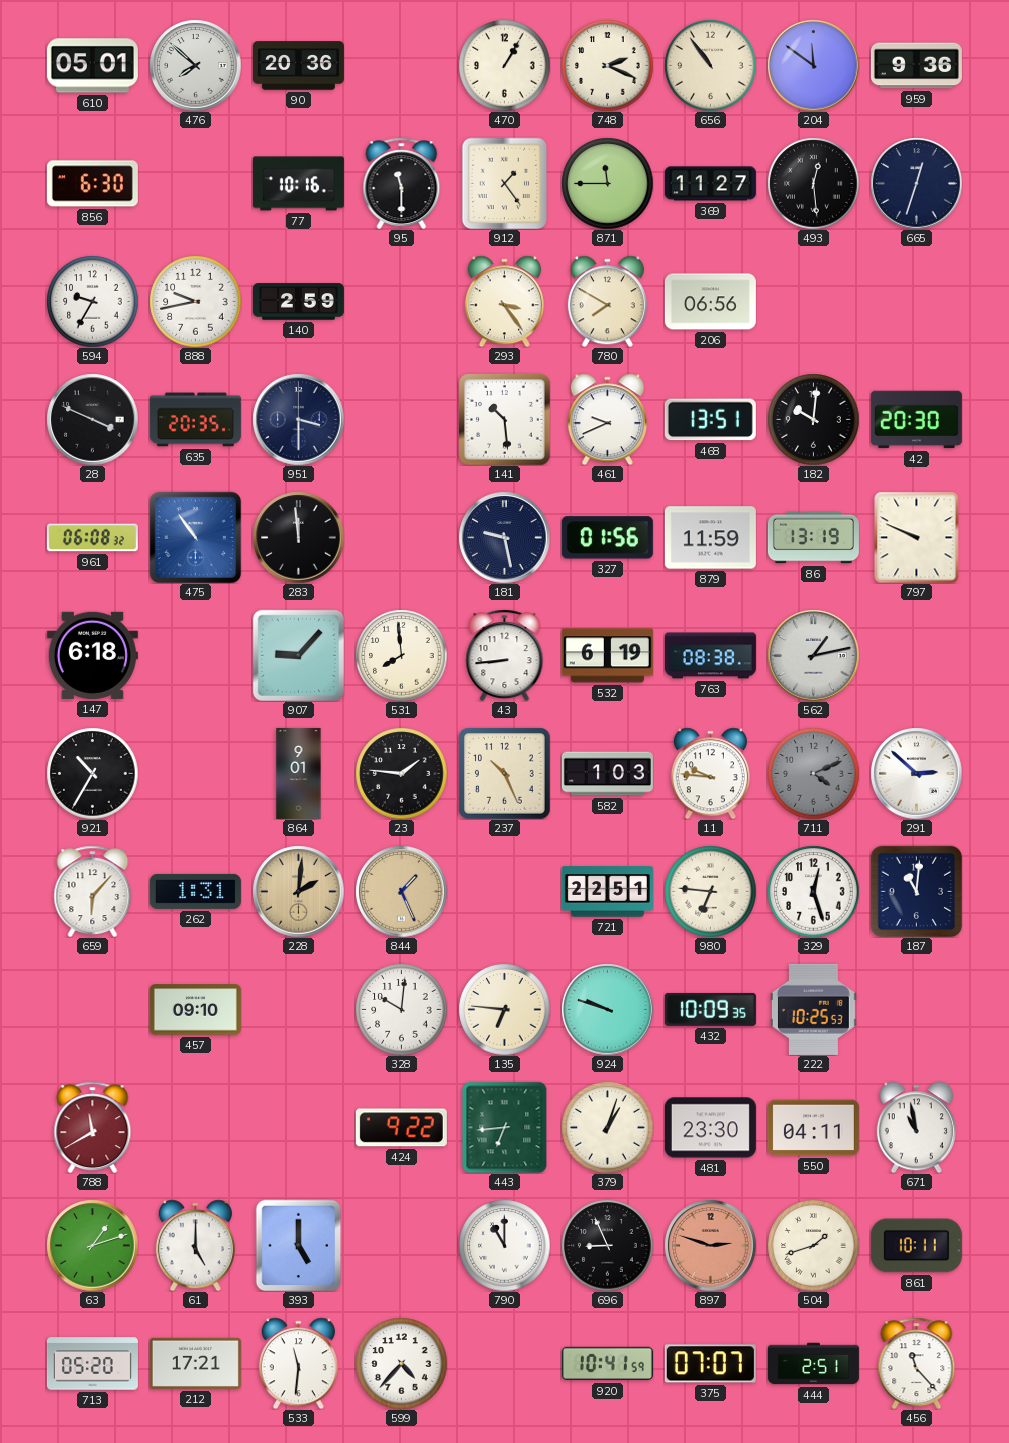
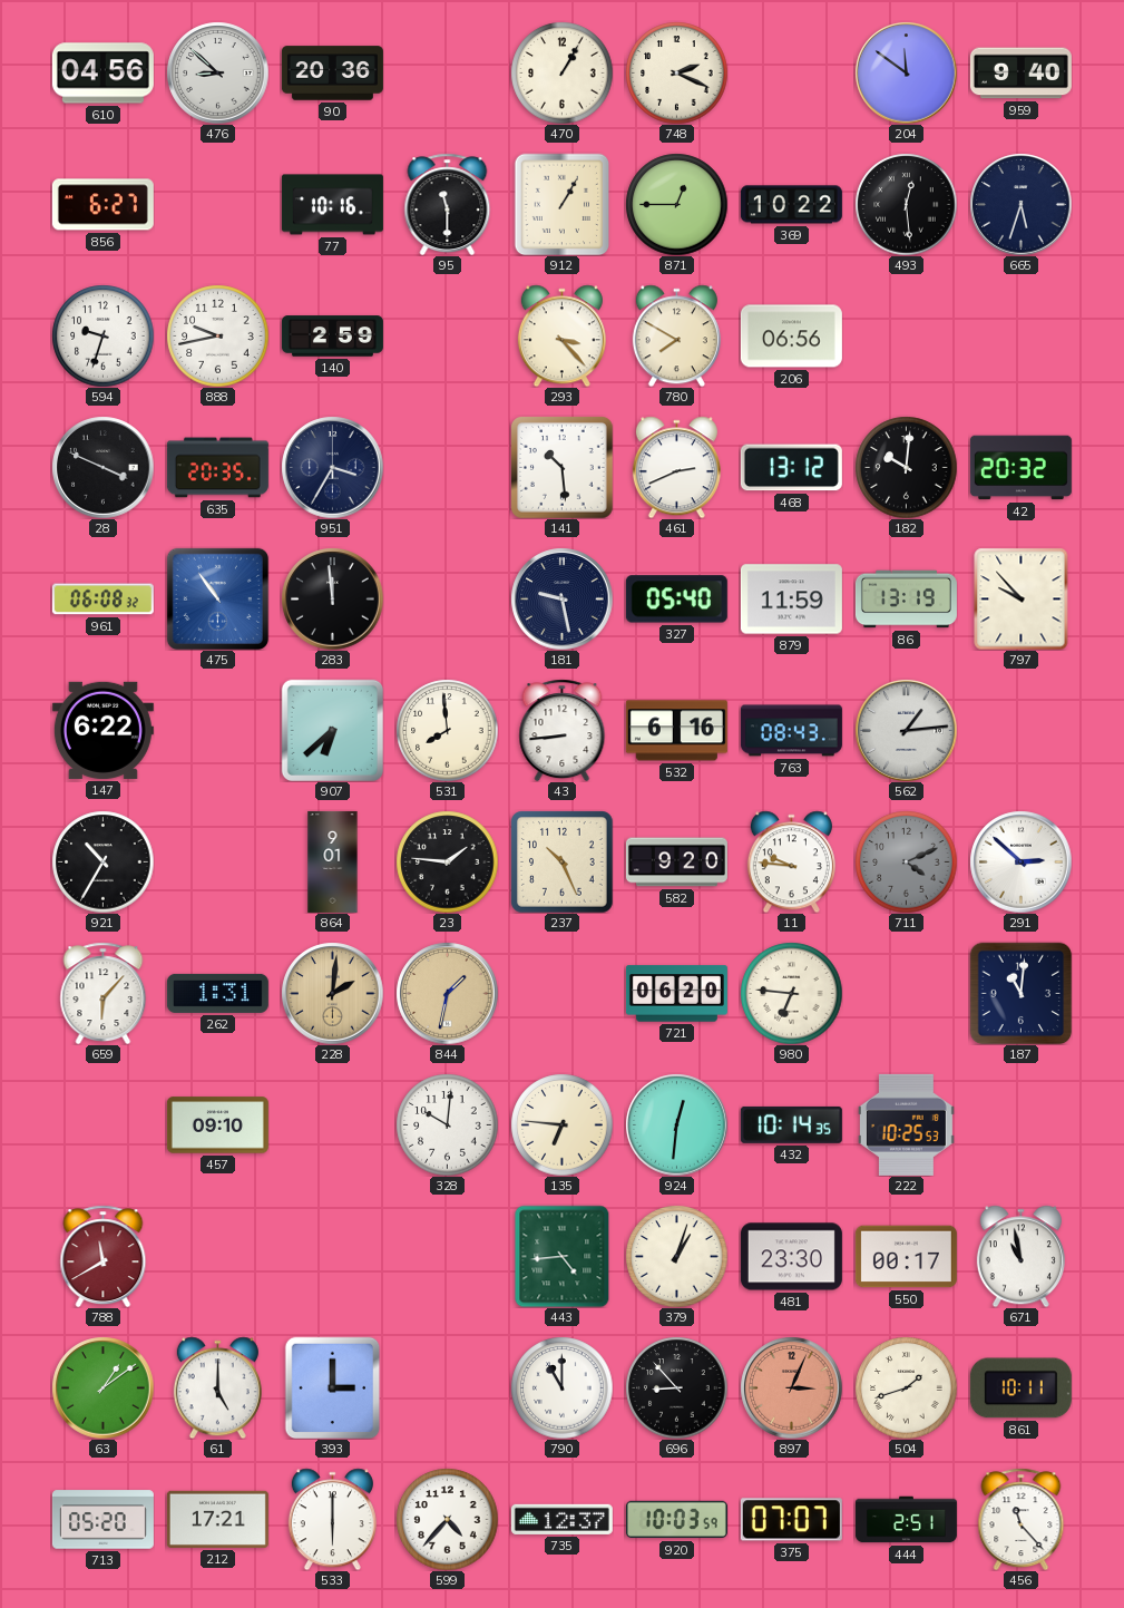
610: 05:01 -> 04:56
476: 7:52 -> 8:52
656: 10:54 -> none
959: 9:36 -> 9:40
856: 6:30 -> 6:27
912: 1:24 -> 1:05
871: 11:45 -> 12:45
369: 11:27 -> 10:22
665: 12:33 -> 5:33
594: 9:35 -> 9:33
293: 3:24 -> 3:23
951: 3:30 -> 3:35
461: 9:41 -> 2:41
468: 13:51 -> 13:12
42: 20:30 -> 20:32
327: 01:56 -> 05:40
797: 9:49 -> 9:53
147: 6:18 -> 6:22
907: 9:07 -> 6:38
532: 6:19 -> 6:16
763: 08:38 -> 08:43
562: 1:13 -> 1:14
582: 1:03 -> 9:20
844: 1:26 -> 1:32
721: 22:51 -> 06:20
329: 12:27 -> none
924: 9:48 -> 12:31
432: 10:09 -> 10:14
424: 9:22 -> none
443: 6:44 -> 4:44
550: 04:11 -> 00:17
63: 1:12 -> 1:09
393: 5:00 -> 3:00
696: 8:56 -> 8:53
897: 2:48 -> 3:04
533: 11:31 -> 6:00
735: none -> 12:37
920: 10:41 -> 10:03
